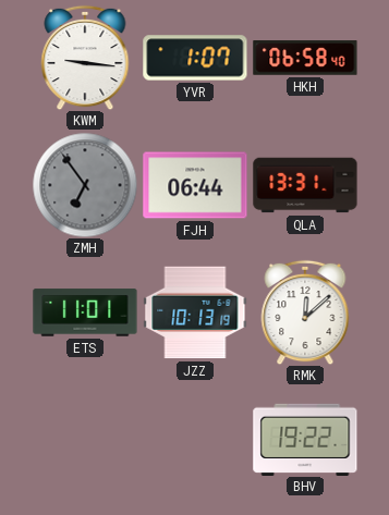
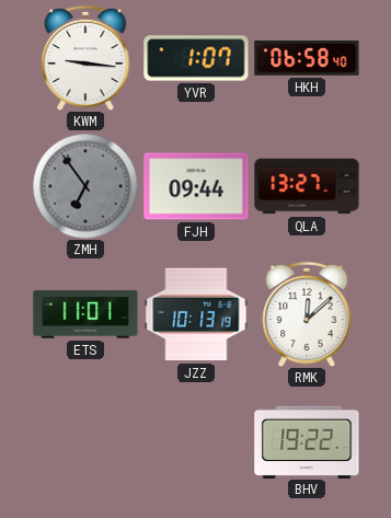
FJH: 06:44 -> 09:44
QLA: 13:31 -> 13:27
